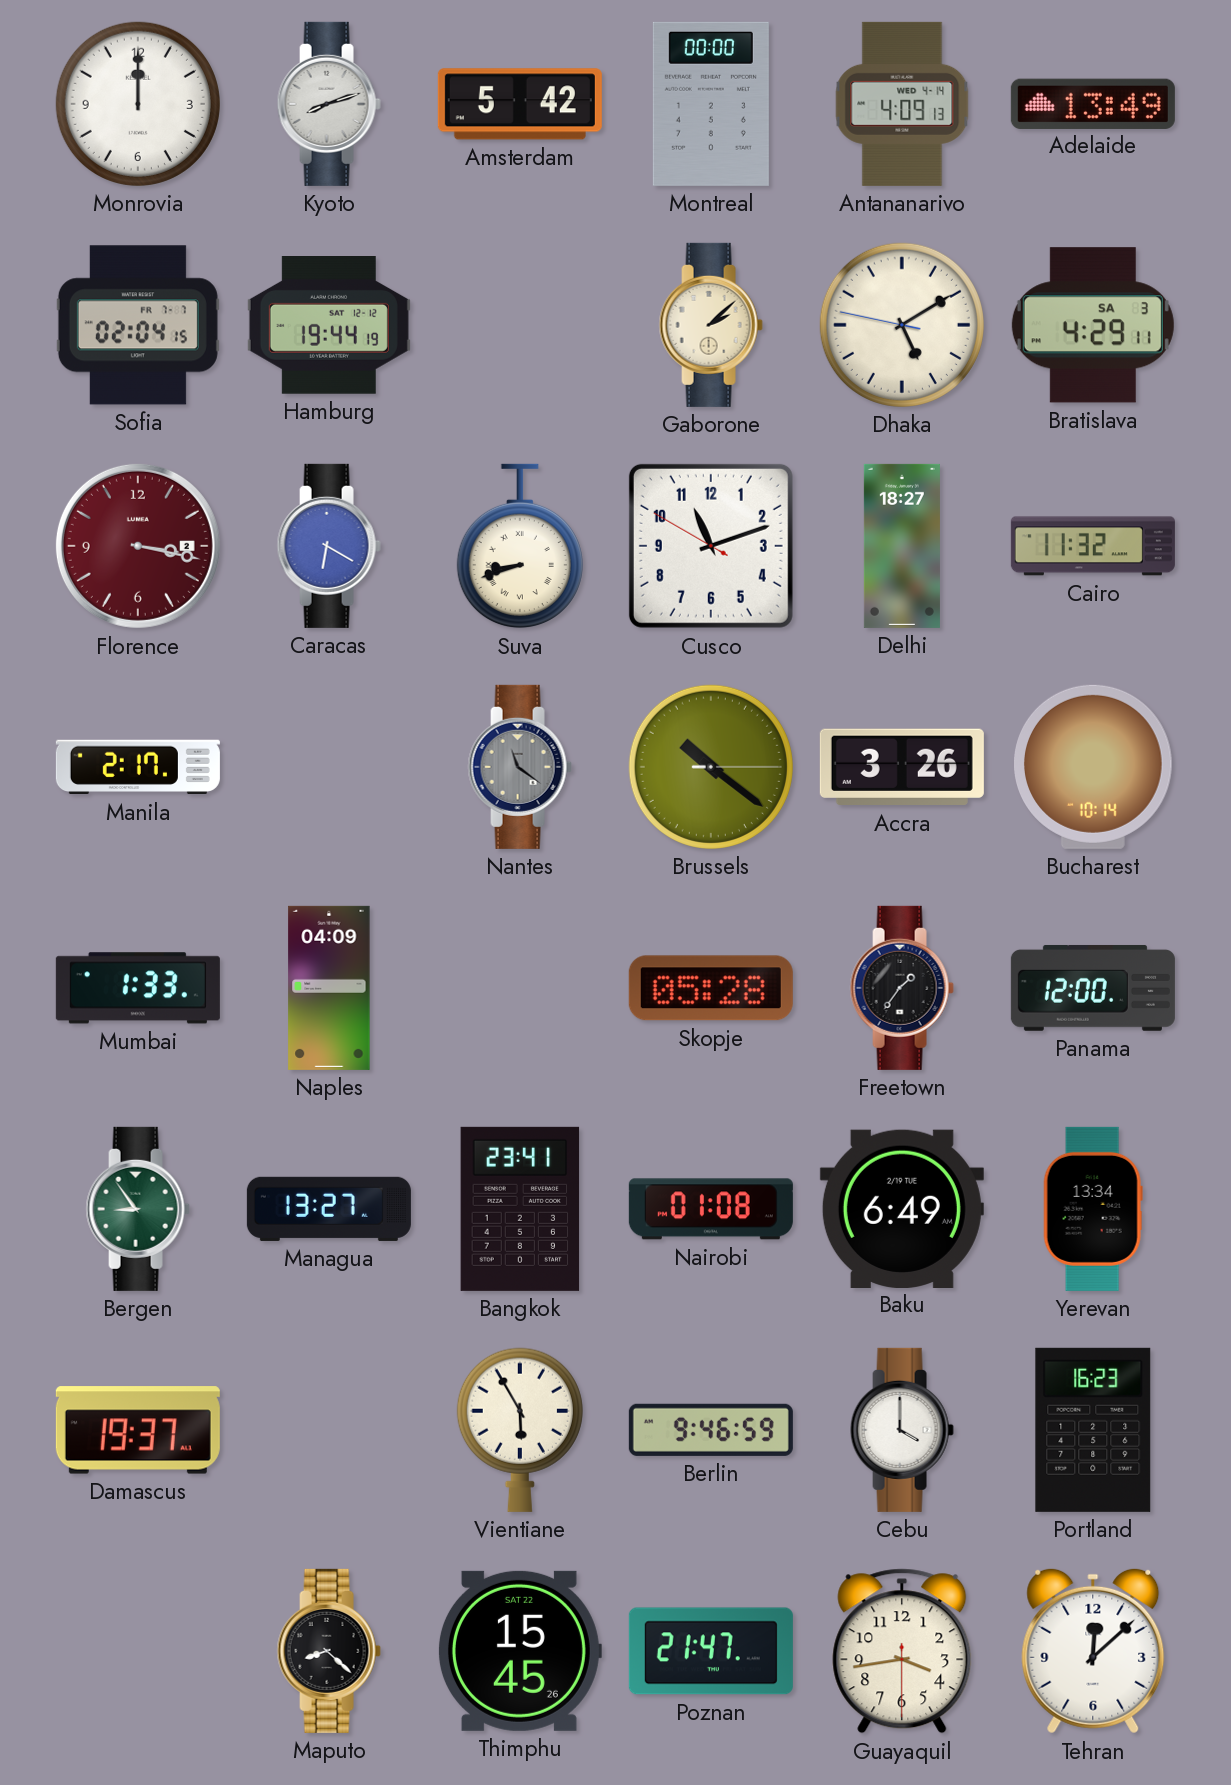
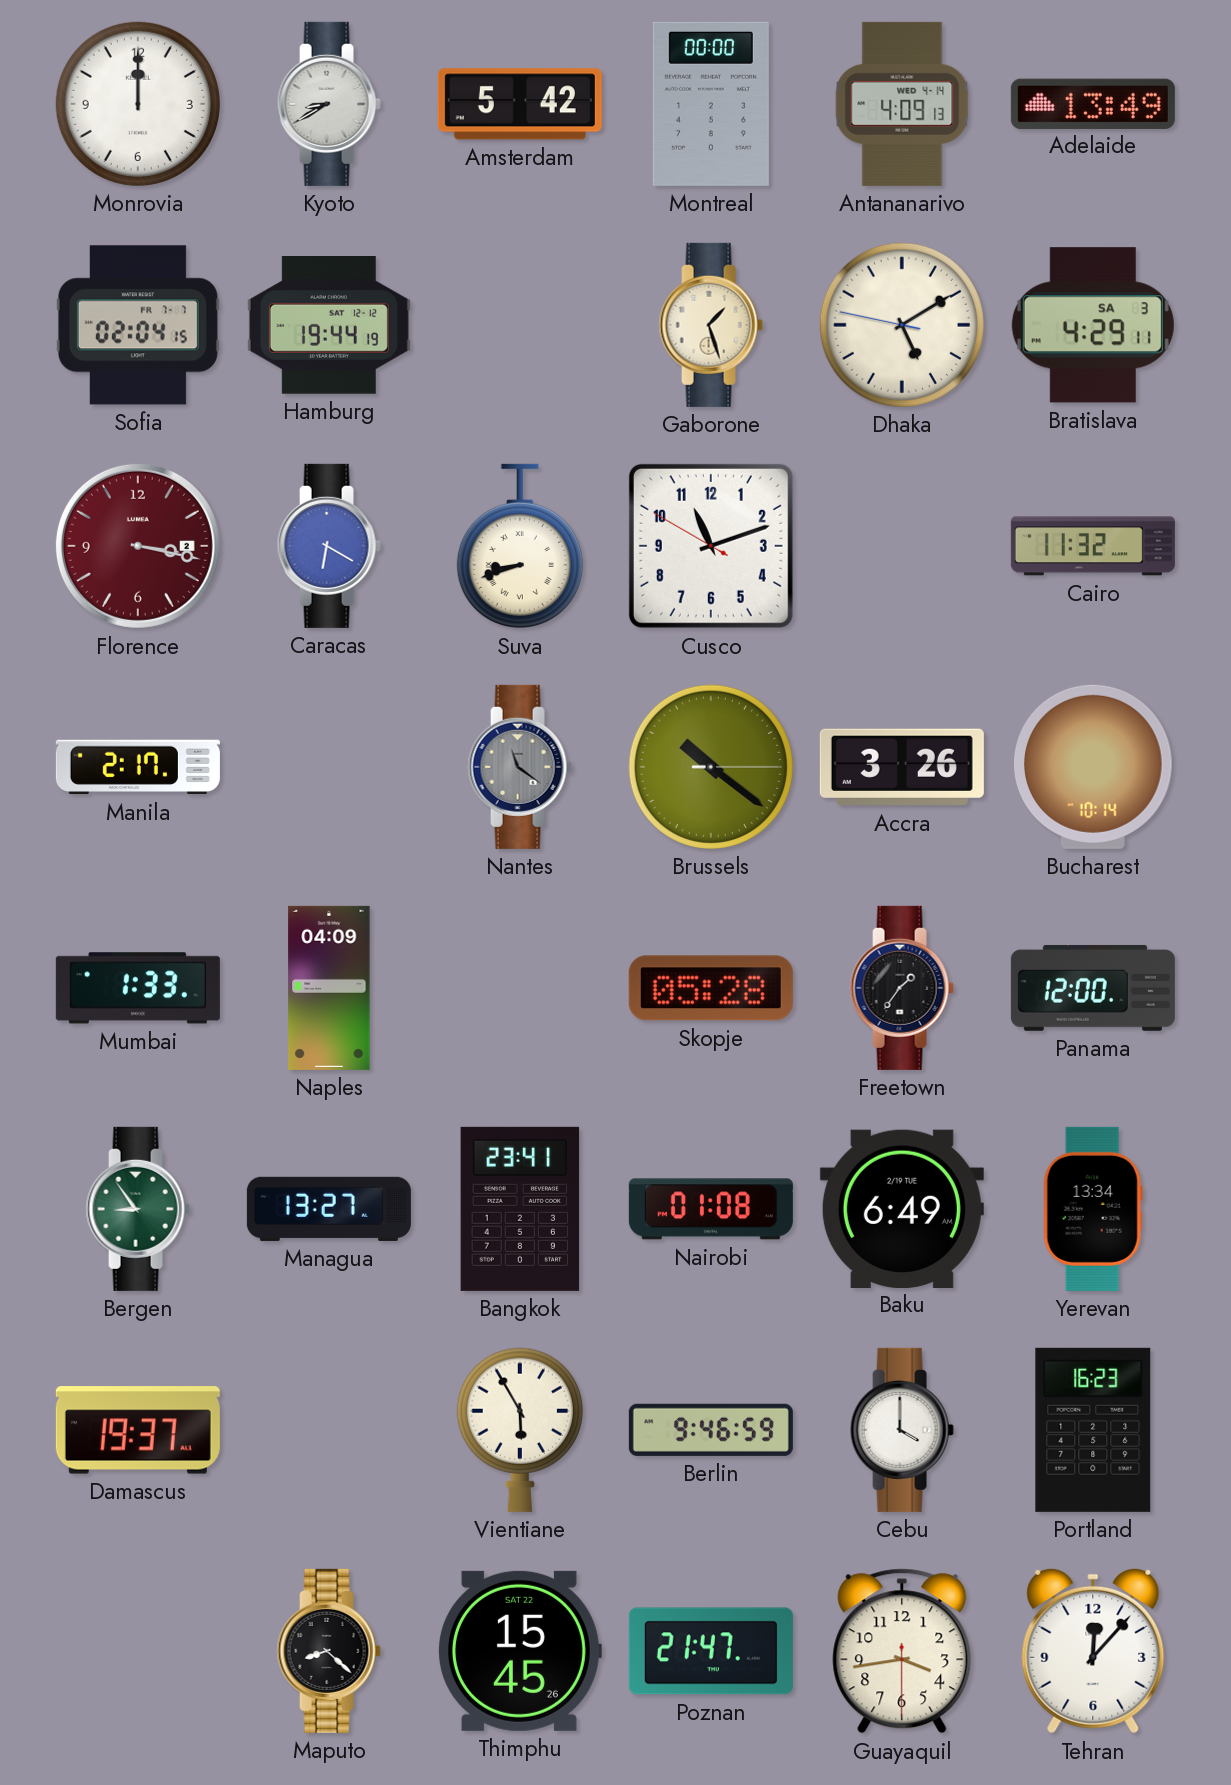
Kyoto: 8:12 -> 8:40
Gaborone: 2:08 -> 1:27
Delhi: 18:27 -> none
Tehran: 12:08 -> 12:07
